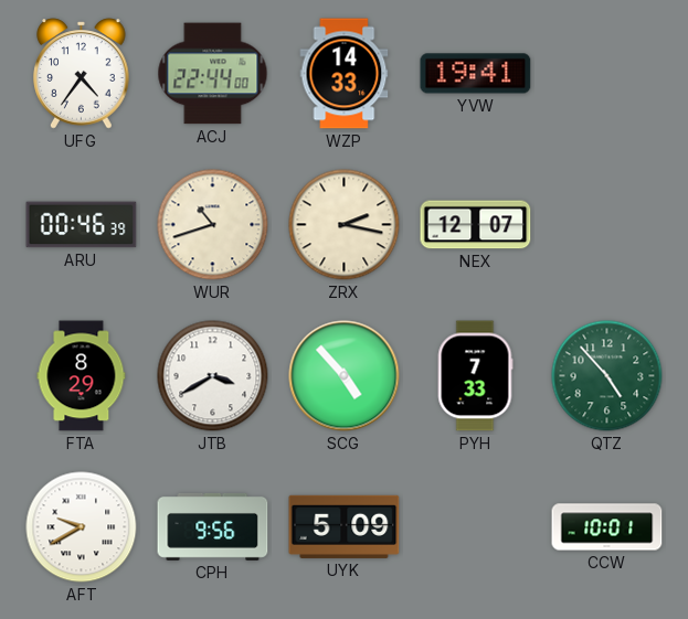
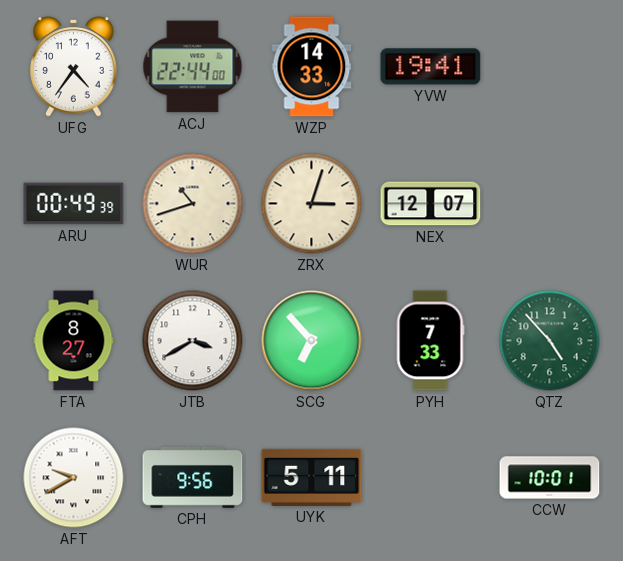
ARU: 00:46 -> 00:49
ZRX: 2:17 -> 3:03
FTA: 8:29 -> 8:27
SCG: 4:53 -> 6:53
UYK: 5:09 -> 5:11
